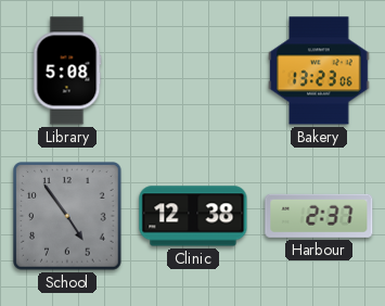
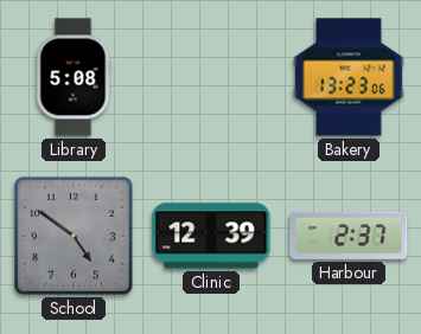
School: 4:54 -> 4:51
Clinic: 12:38 -> 12:39
